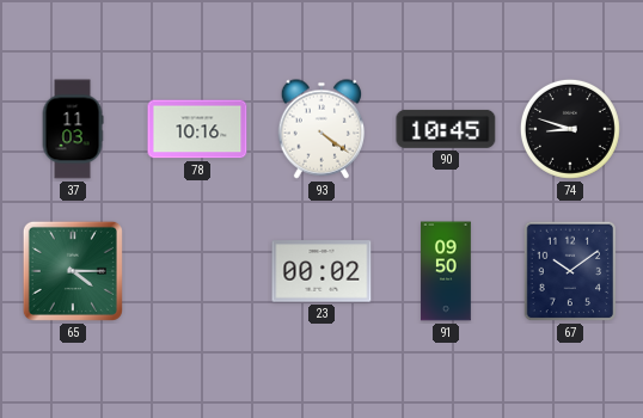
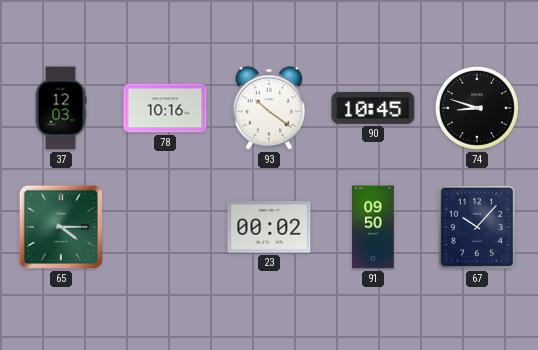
37: 11:03 -> 12:03
93: 4:21 -> 10:21
67: 10:09 -> 10:07
